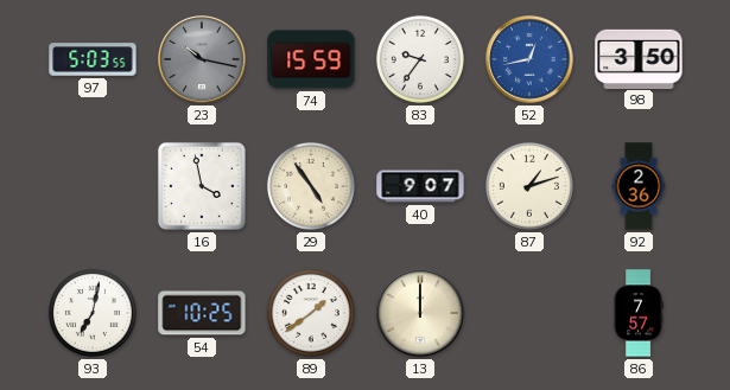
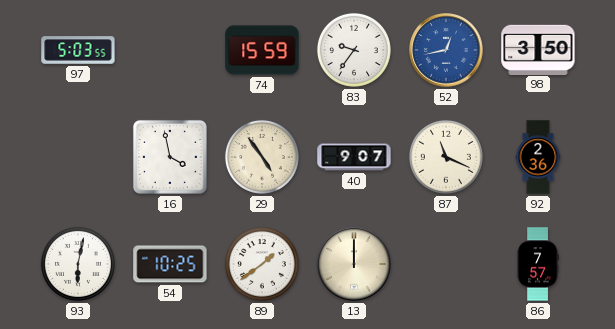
23: 10:17 -> none
87: 1:12 -> 11:19
93: 7:02 -> 6:02
